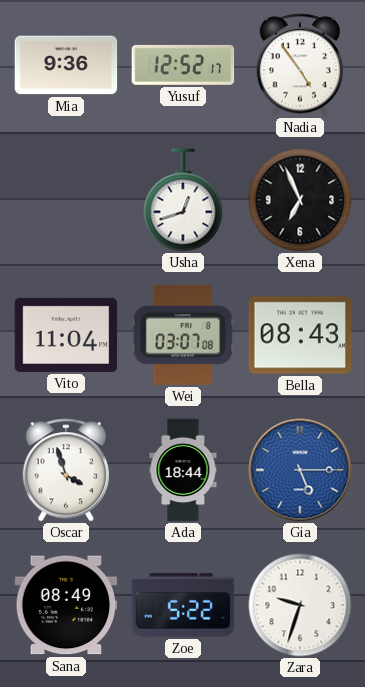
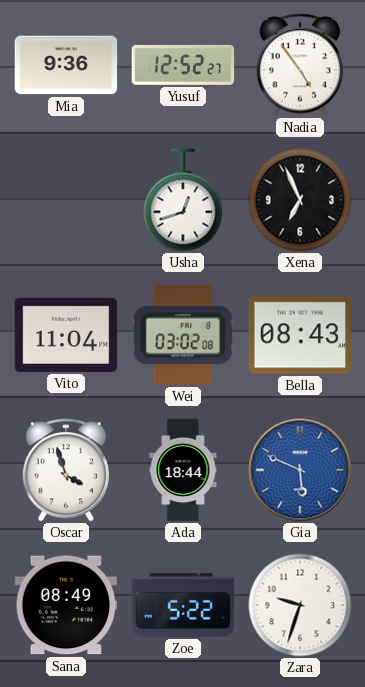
Yusuf: 12:52:17 -> 12:52:27
Wei: 03:07 -> 03:02
Gia: 5:15 -> 5:49
